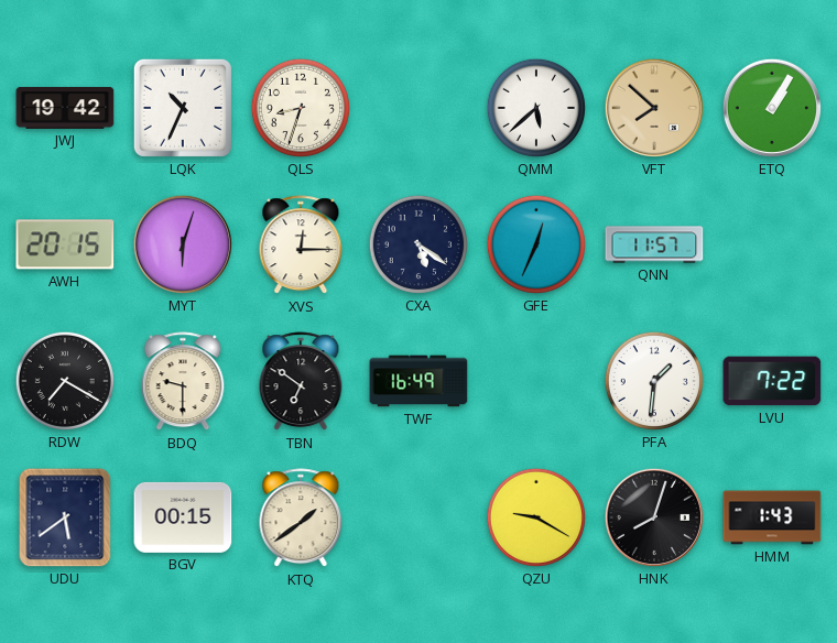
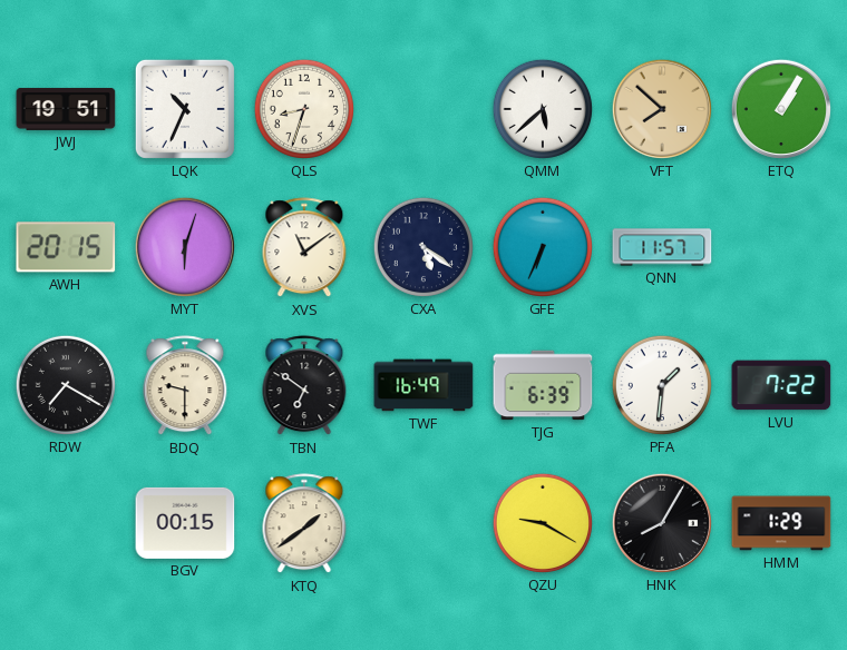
JWJ: 19:42 -> 19:51
XVS: 12:15 -> 11:09
GFE: 12:34 -> 6:34
TJG: none -> 6:39
UDU: 5:39 -> none
HNK: 8:03 -> 8:05
HMM: 1:43 -> 1:29
